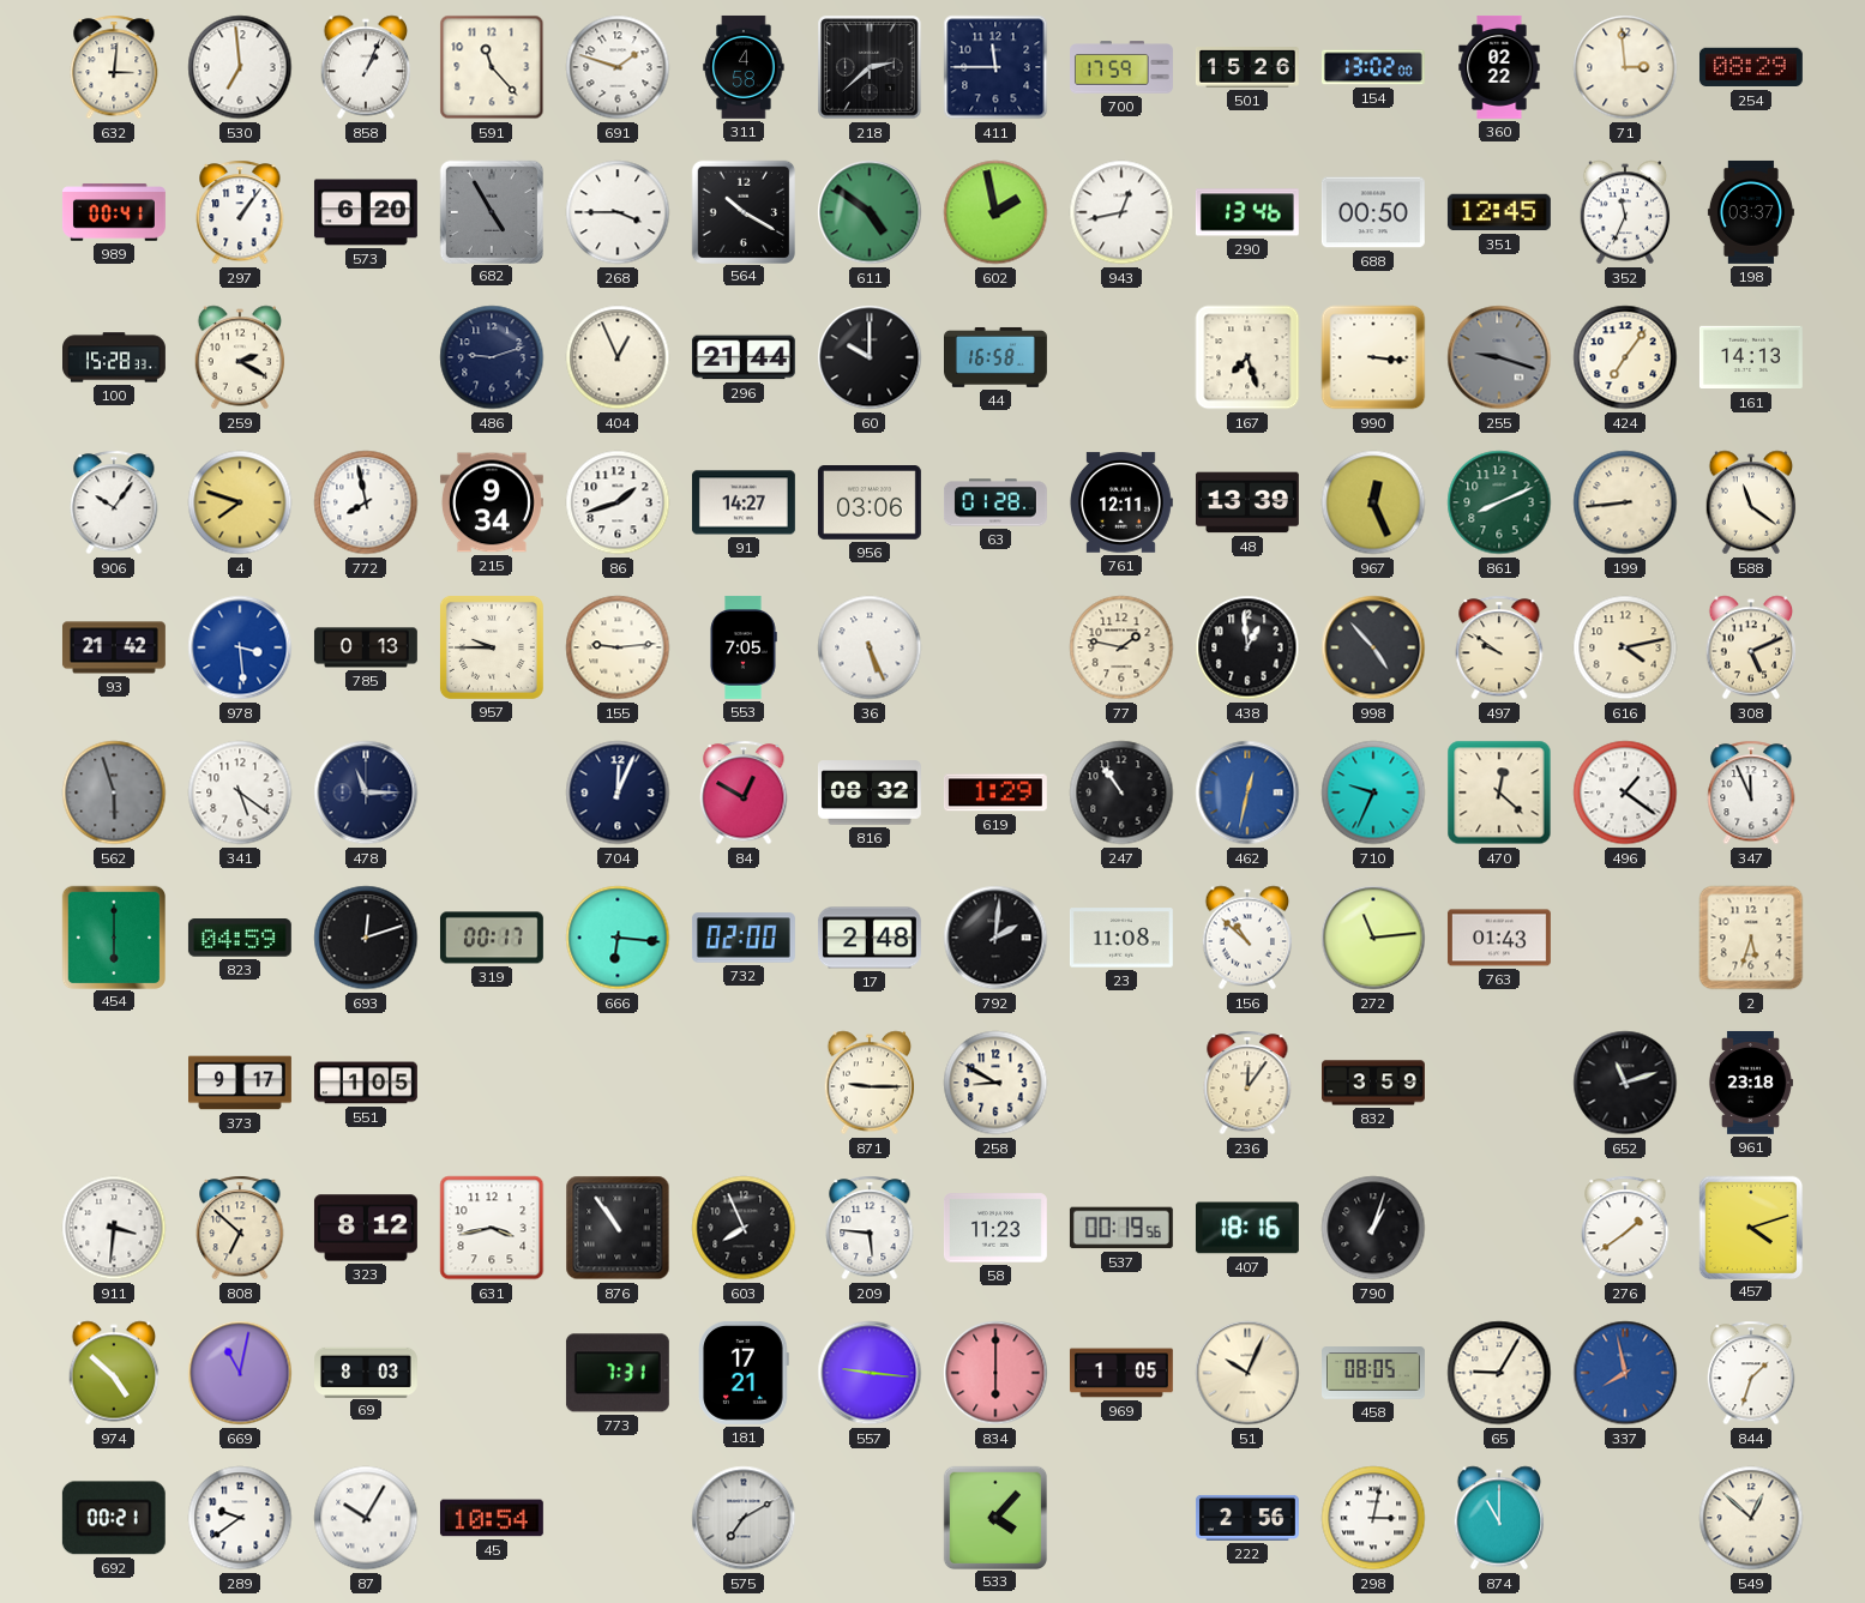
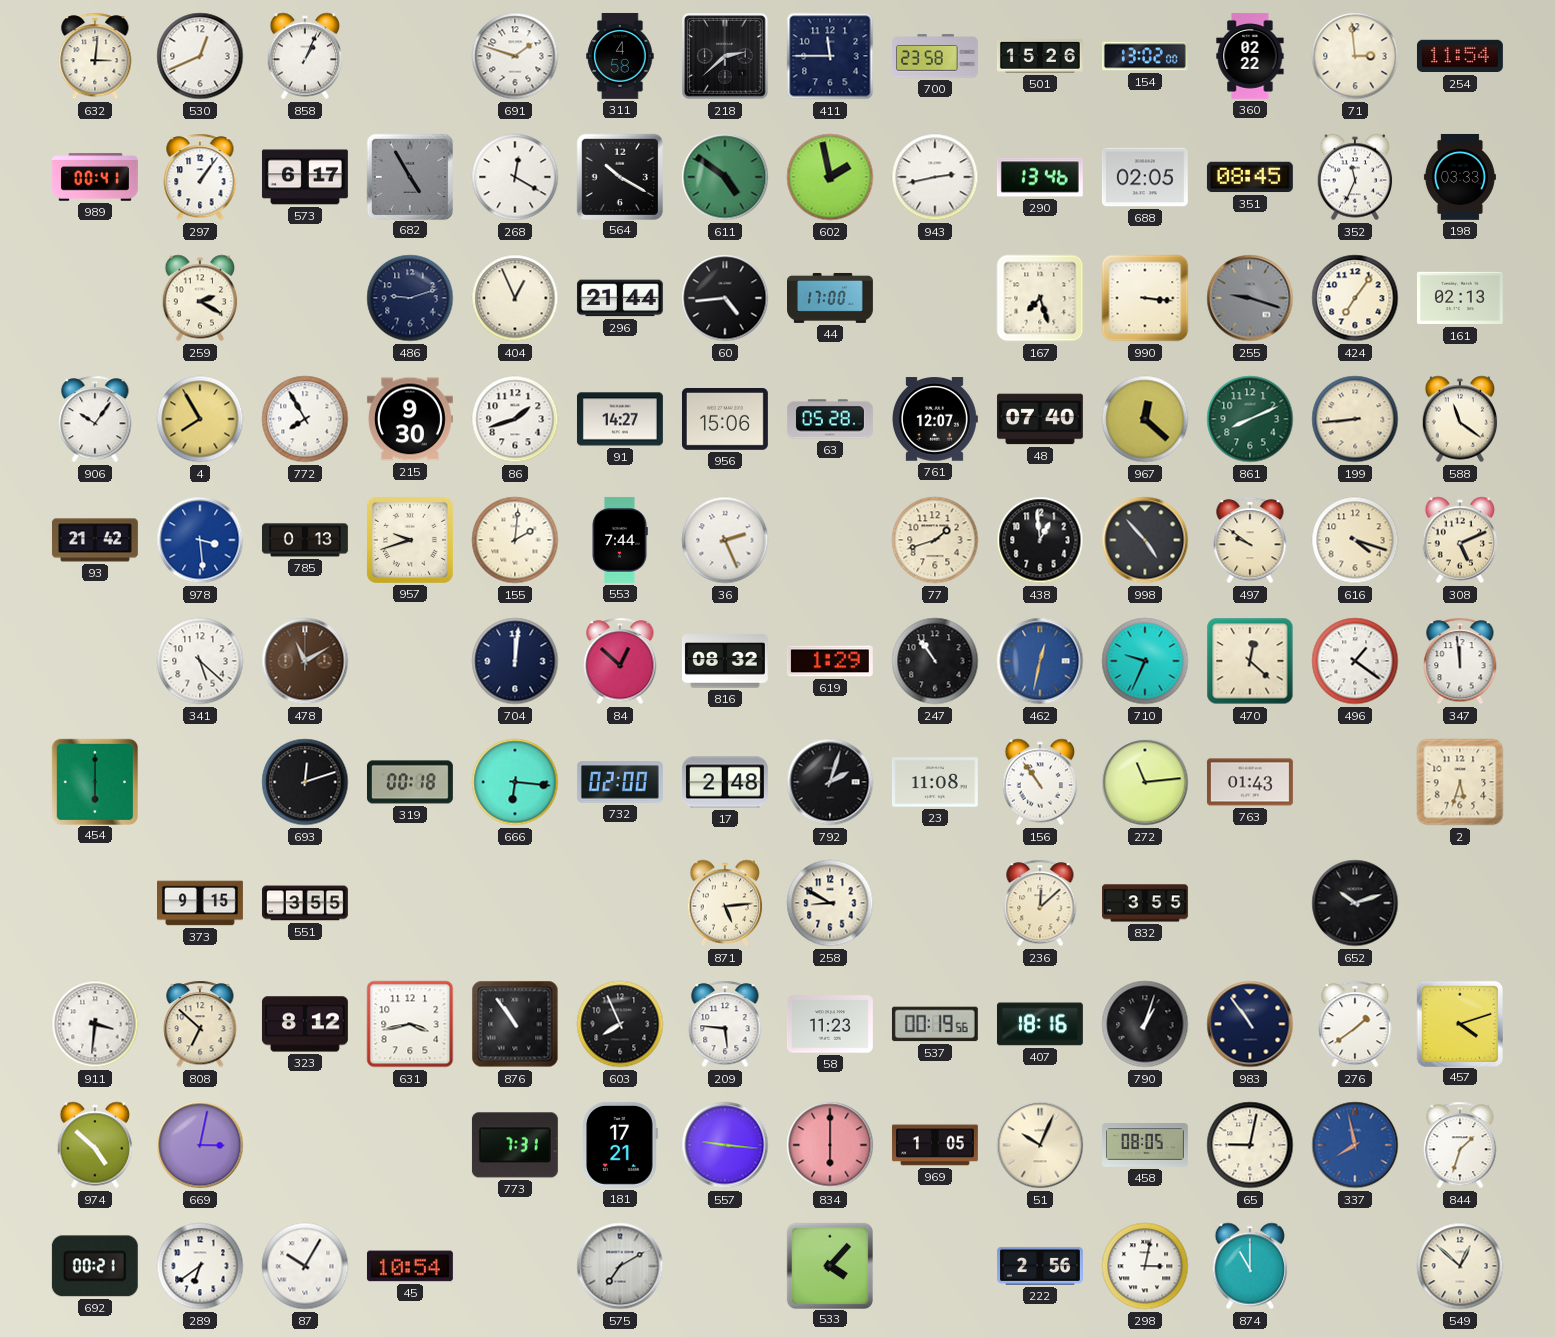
530: 6:59 -> 12:41
591: 11:23 -> none
700: 17:59 -> 23:58
254: 08:29 -> 11:54
573: 6:20 -> 6:17
268: 3:45 -> 12:20
943: 12:43 -> 2:43
688: 00:50 -> 02:05
351: 12:45 -> 08:45
198: 03:37 -> 03:33
100: 15:28 -> none
60: 10:00 -> 4:44
44: 16:58 -> 17:00
161: 14:13 -> 02:13
4: 7:48 -> 7:55
772: 7:58 -> 7:55
215: 9:34 -> 9:30
956: 03:06 -> 15:06
63: 01:28 -> 05:28
761: 12:11 -> 12:07
48: 13:39 -> 07:40
967: 12:26 -> 12:22
957: 9:45 -> 9:42
155: 9:14 -> 2:01
553: 7:05 -> 7:44
36: 5:26 -> 2:26
77: 1:47 -> 1:42
616: 4:13 -> 4:18
562: 5:57 -> none
341: 5:21 -> 5:22
478: 11:15 -> 11:10
478 dial: navy -> brown
704: 12:04 -> 12:01
84: 12:50 -> 12:52
347: 11:56 -> 11:59
823: 04:59 -> none
319: 00:17 -> 00:18
792: 2:01 -> 2:03
156: 10:52 -> 10:54
373: 9:17 -> 9:15
551: 1:05 -> 3:55
871: 9:15 -> 5:14
236: 12:06 -> 12:08
832: 3:59 -> 3:55
652: 11:12 -> 10:12
961: 23:18 -> none
983: none -> 10:54
669: 11:02 -> 3:02
69: 8:03 -> none
65: 9:05 -> 9:02
289: 9:39 -> 6:39
